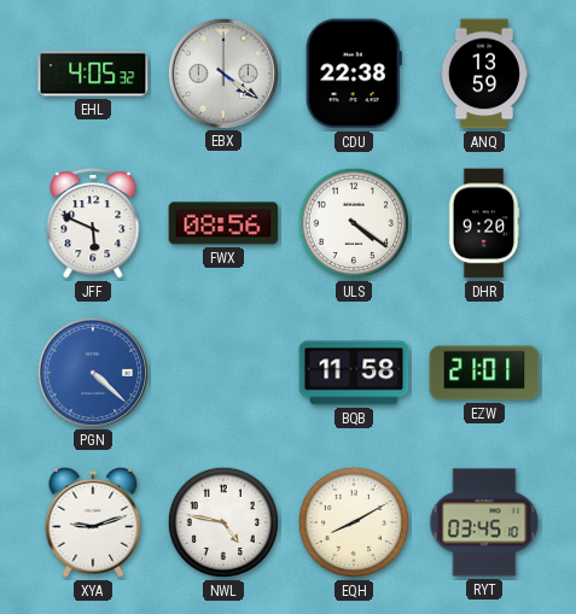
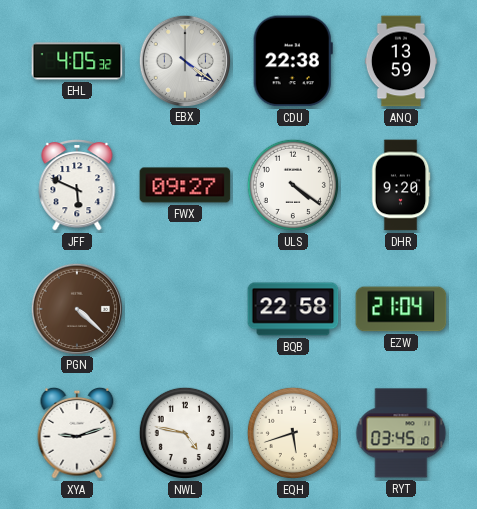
FWX: 08:56 -> 09:27
PGN dial: blue -> brown
BQB: 11:58 -> 22:58
EZW: 21:01 -> 21:04
EQH: 8:10 -> 5:42
